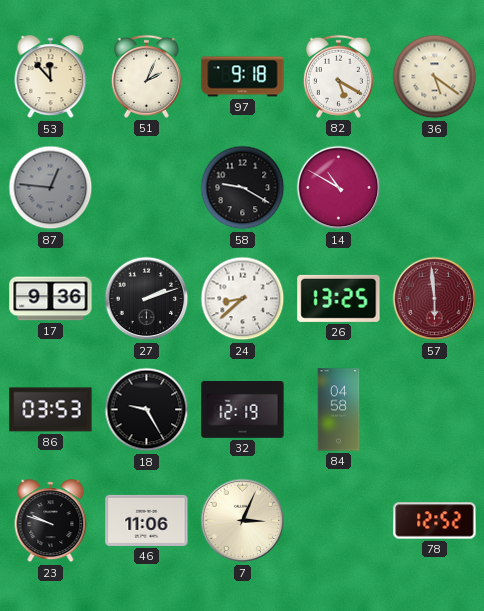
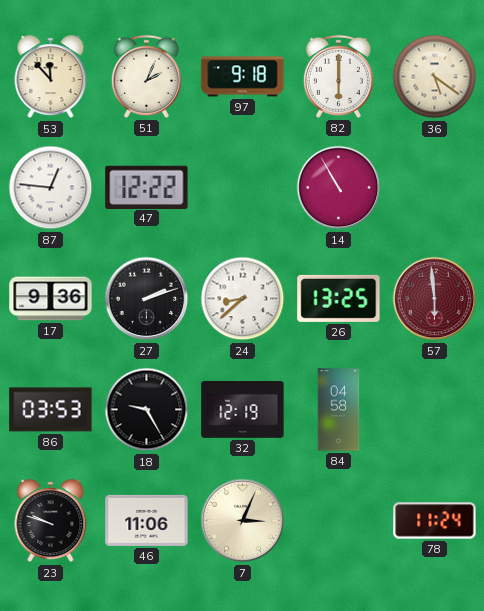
82: 5:20 -> 6:00
87 dial: grey -> white
47: none -> 12:22
58: 9:20 -> none
14: 10:50 -> 10:55
78: 12:52 -> 11:24
